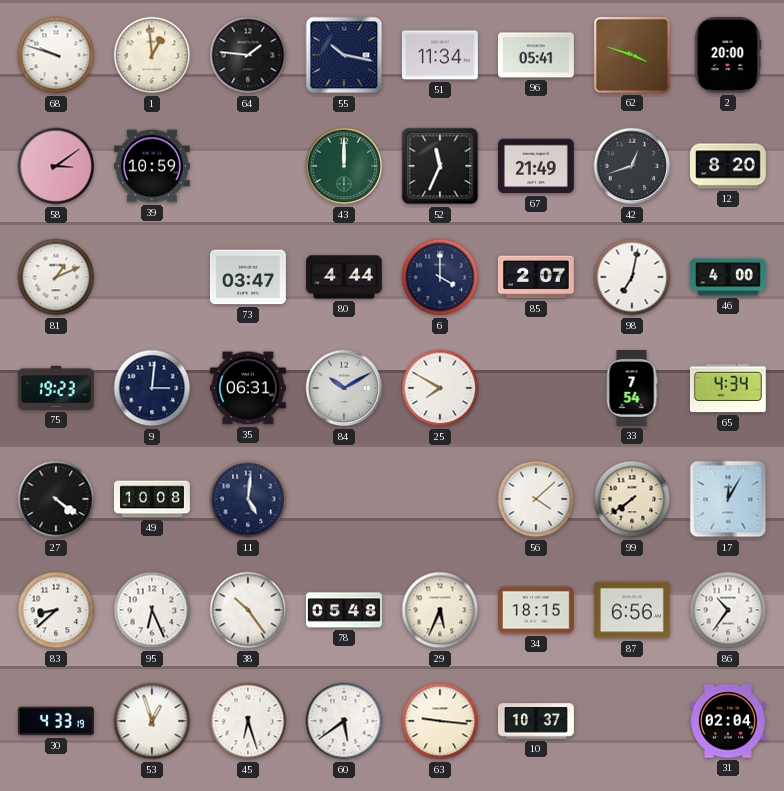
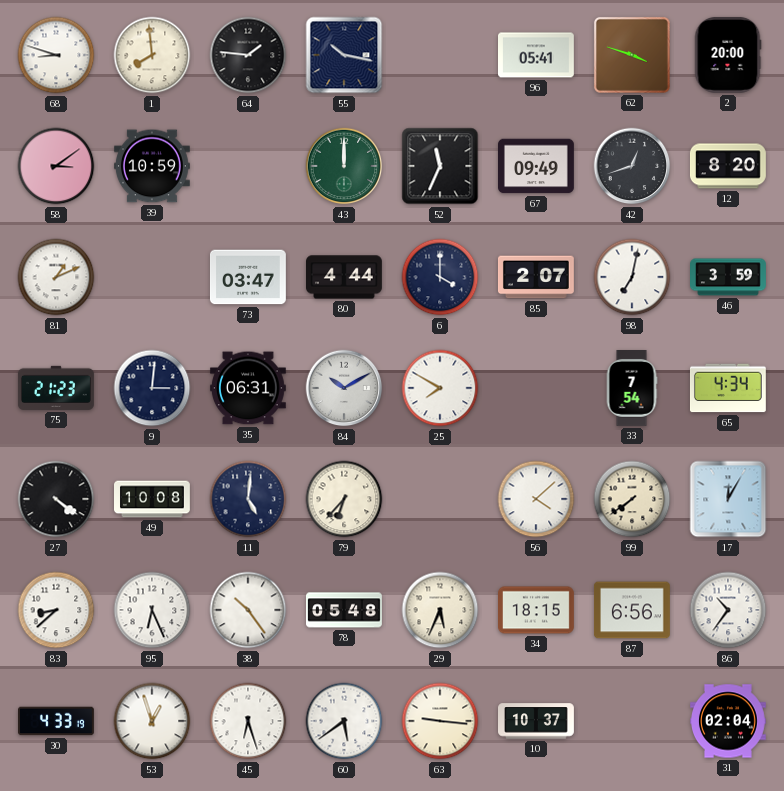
68: 9:48 -> 8:48
1: 12:59 -> 7:59
51: 11:34 -> none
67: 21:49 -> 09:49
46: 4:00 -> 3:59
75: 19:23 -> 21:23
79: none -> 6:37
